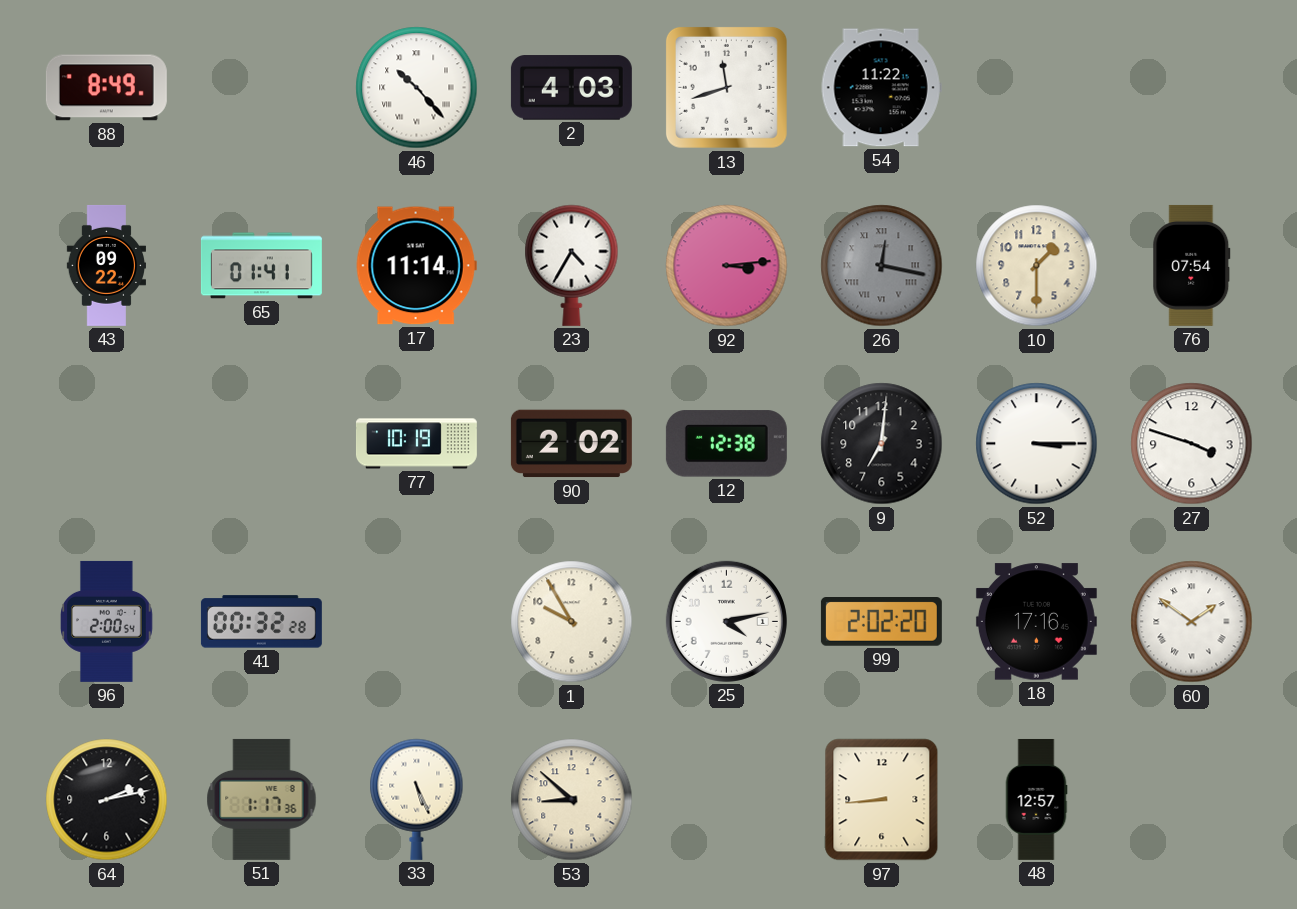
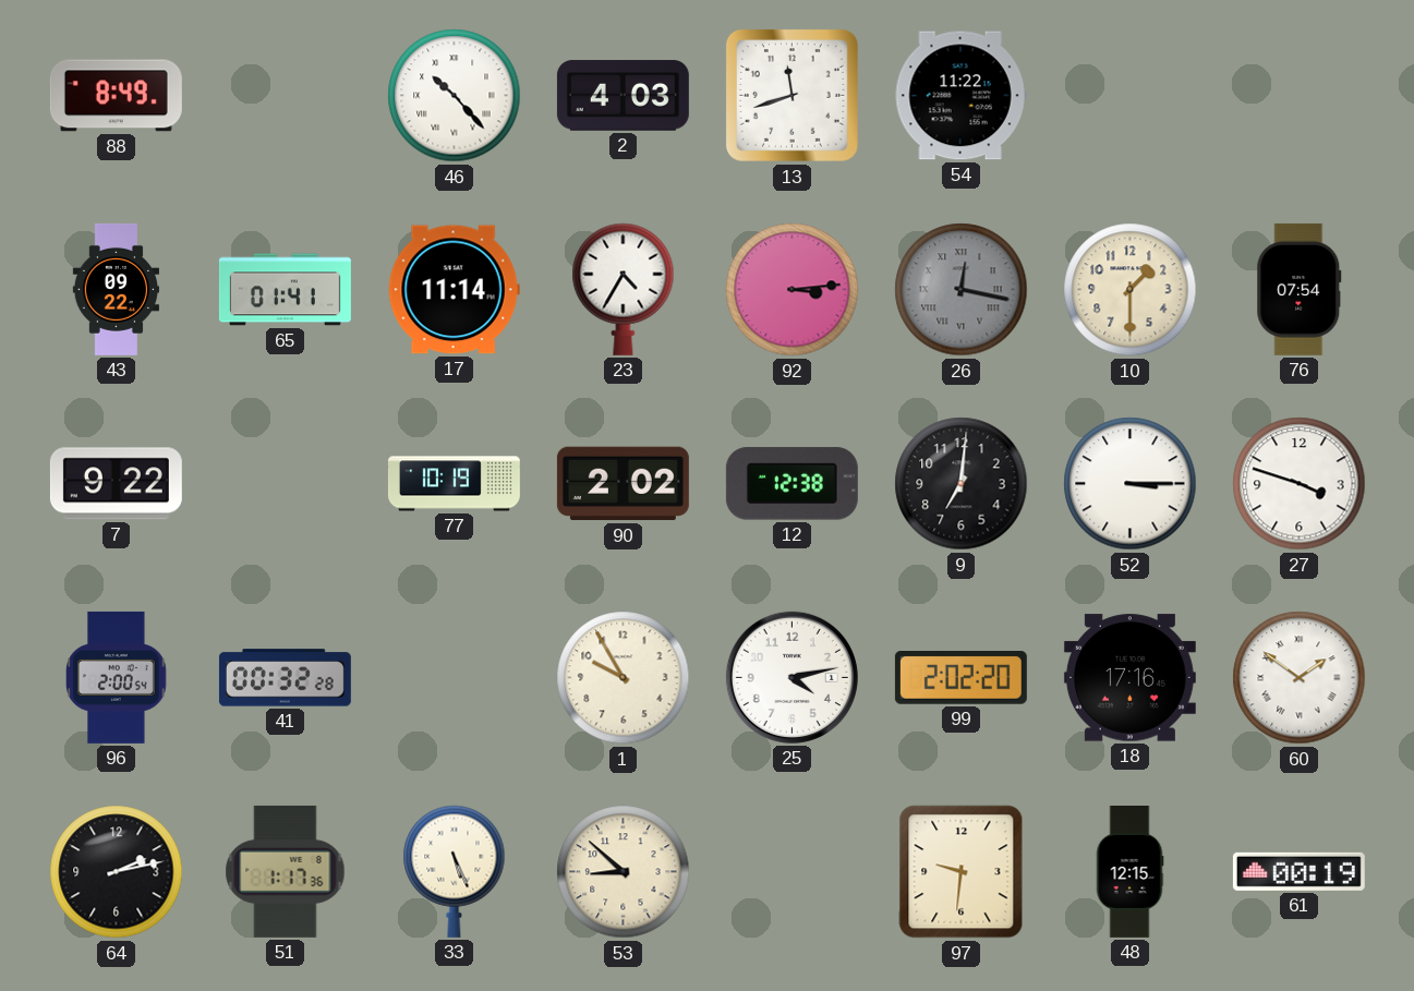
7: none -> 9:22
97: 8:44 -> 9:31
48: 12:57 -> 12:15
61: none -> 00:19
